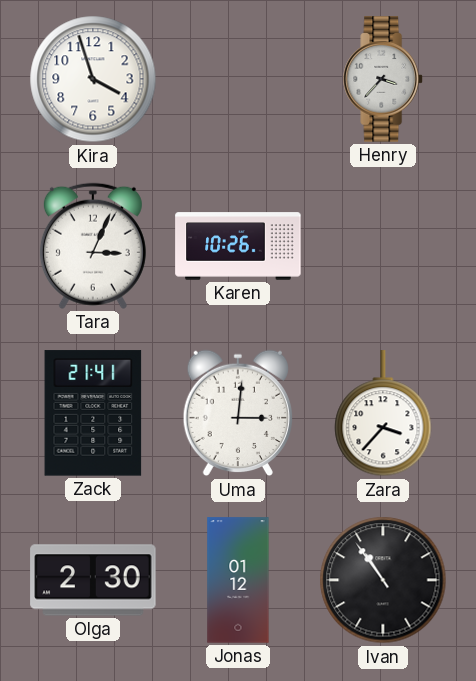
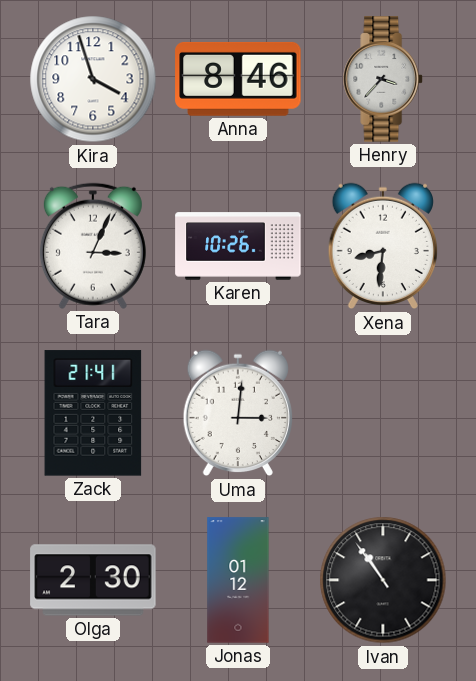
Anna: none -> 8:46
Xena: none -> 8:31
Zara: 3:37 -> none
